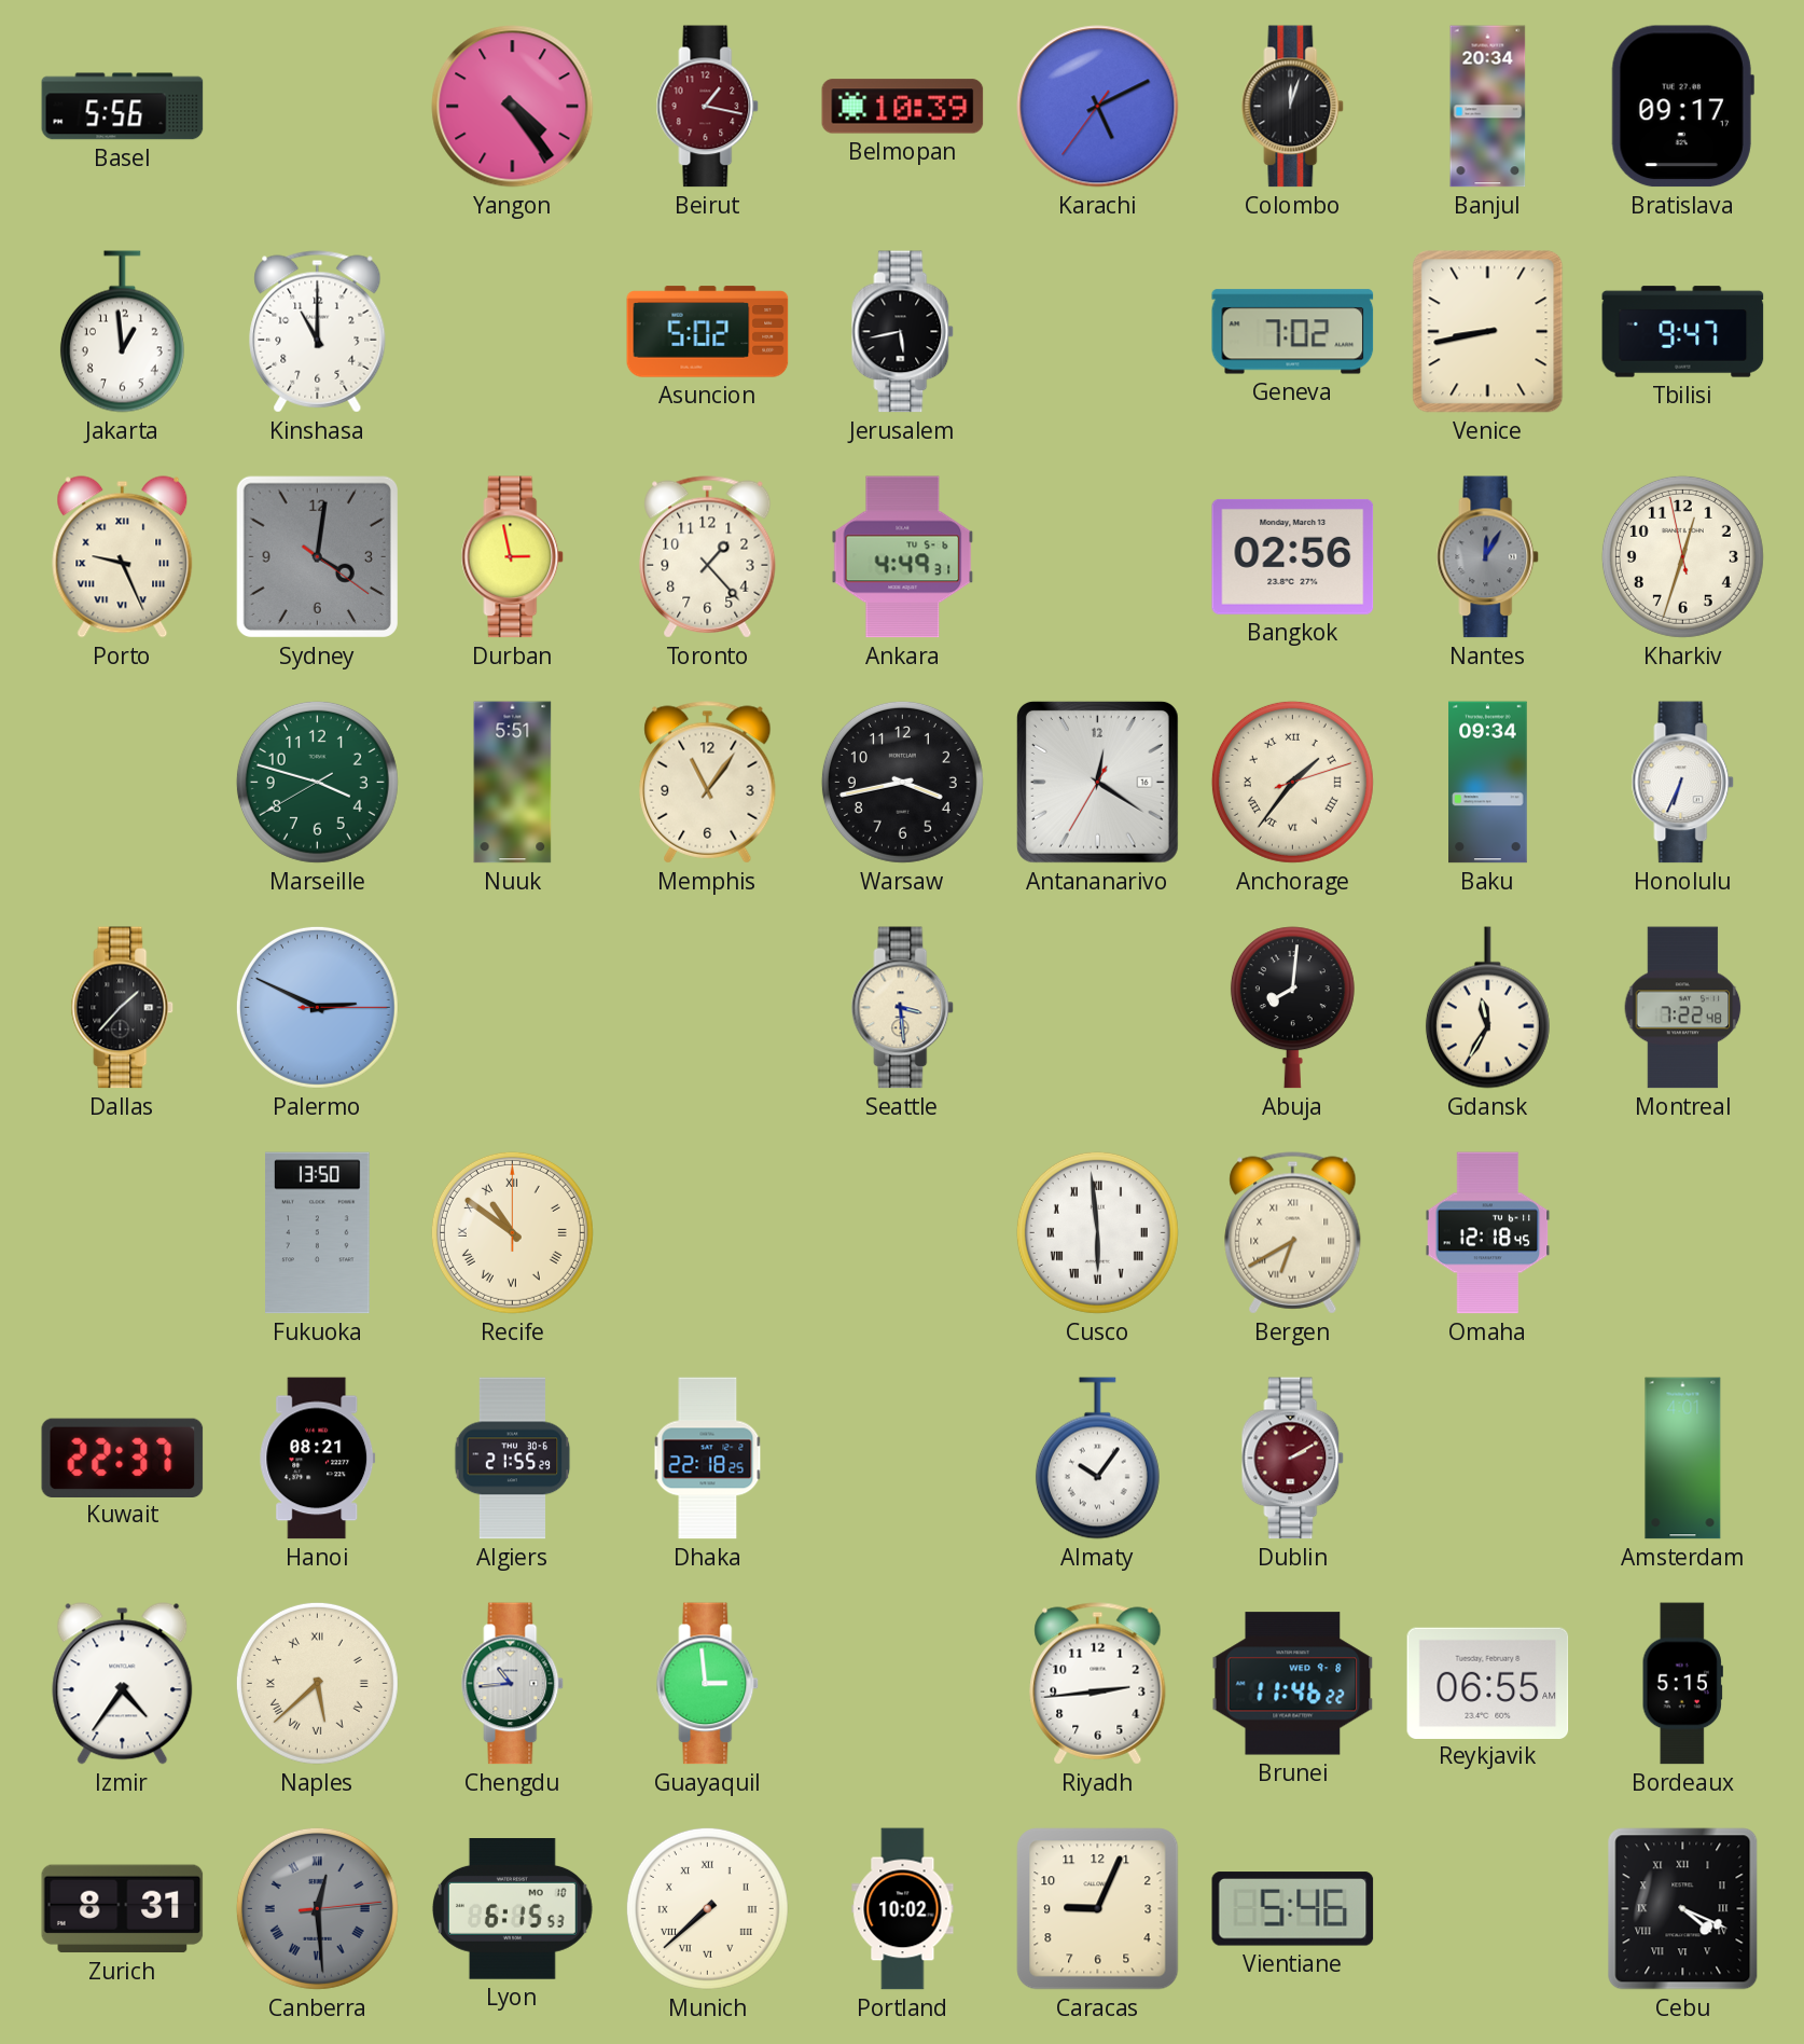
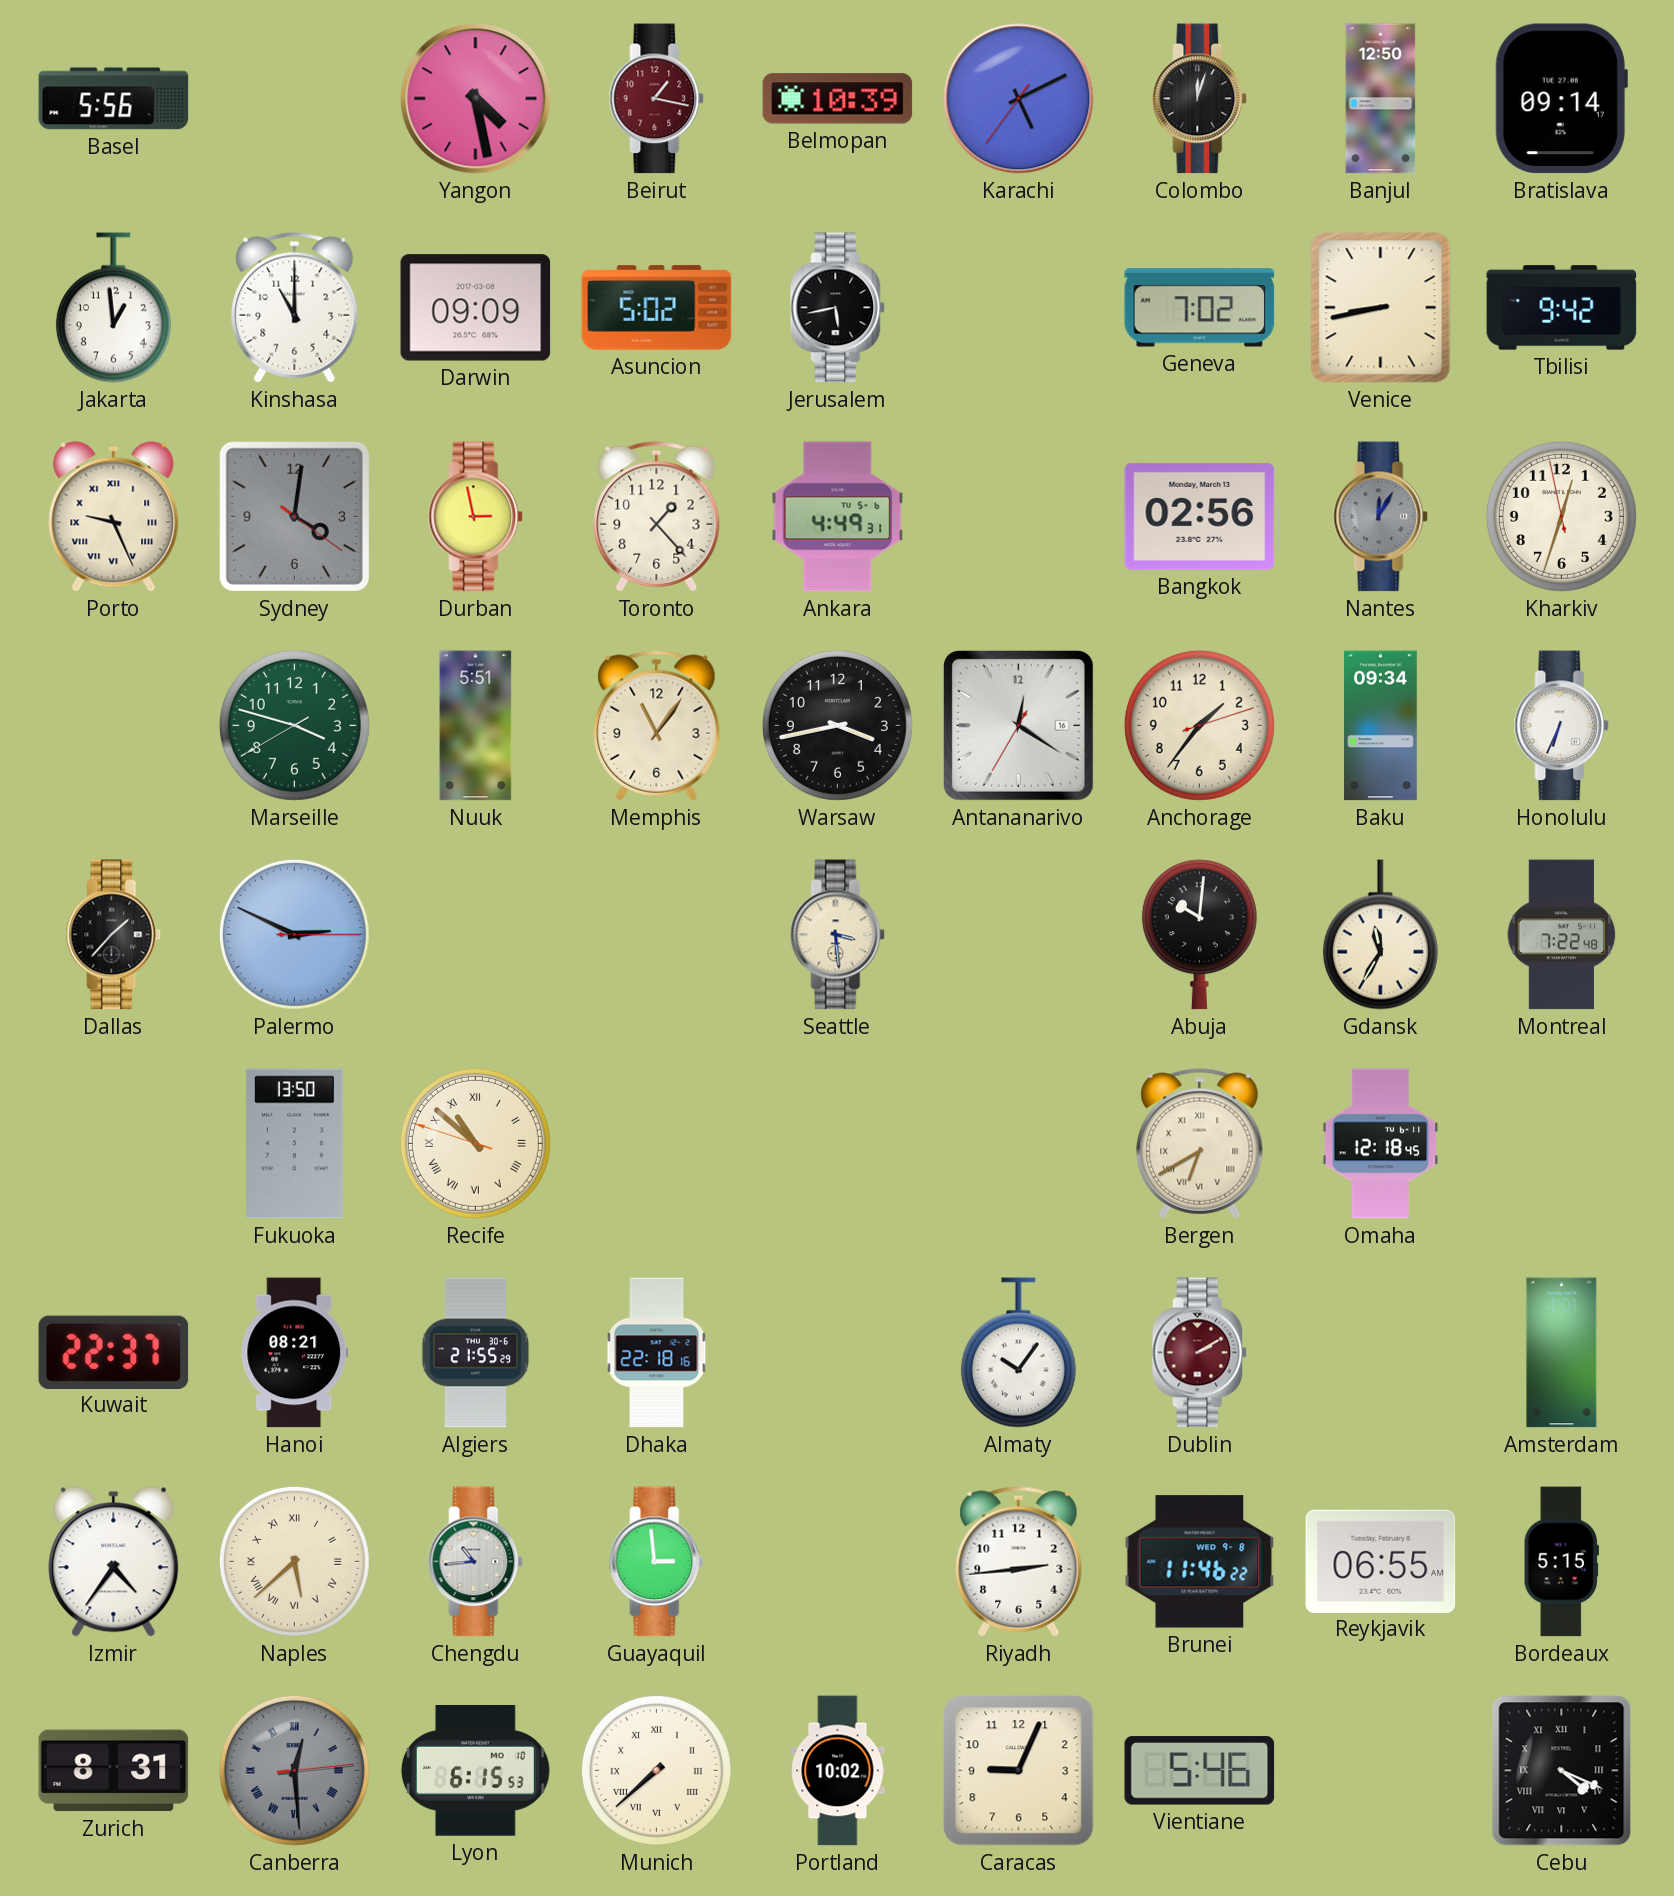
Yangon: 4:24 -> 4:28
Banjul: 20:34 -> 12:50
Bratislava: 09:17 -> 09:14
Darwin: none -> 09:09
Tbilisi: 9:47 -> 9:42
Anchorage numerals: Roman -> Arabic
Abuja: 8:01 -> 10:01
Recife: 10:51:00 -> 10:51:48
Cusco: 5:59 -> none
Dhaka: 22:18:25 -> 22:18:16
